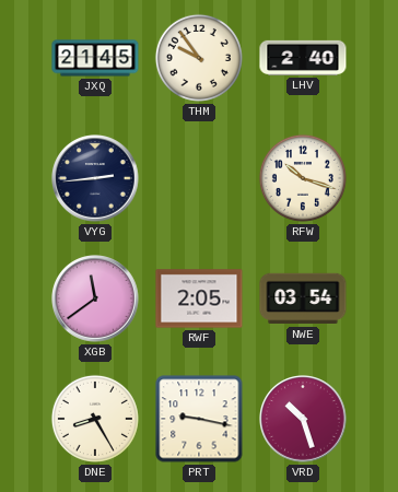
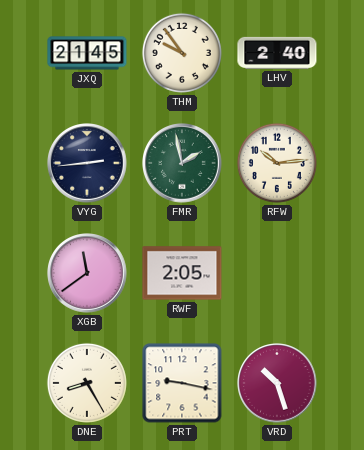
FMR: none -> 1:58
RFW: 10:18 -> 10:14
NWE: 03:54 -> none
